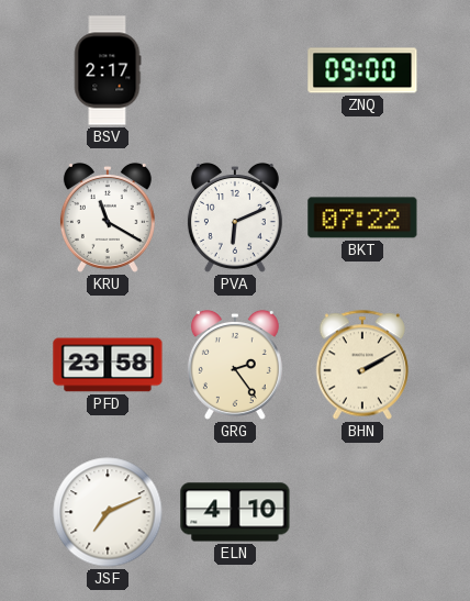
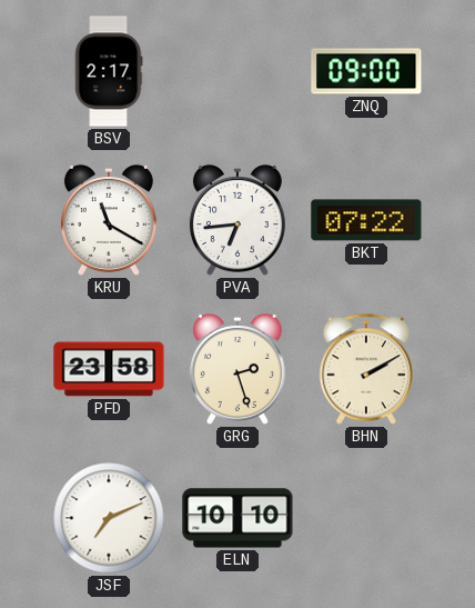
PVA: 6:11 -> 6:44
GRG: 2:24 -> 2:27
ELN: 4:10 -> 10:10
